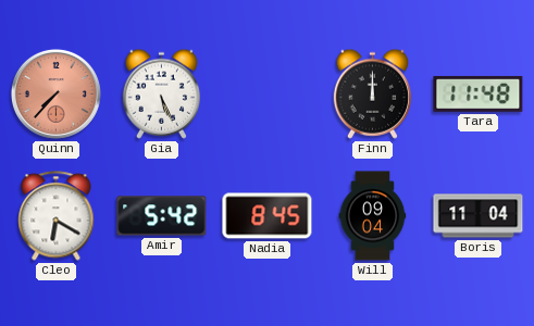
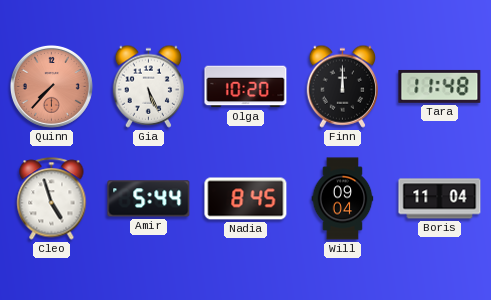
Olga: none -> 10:20
Cleo: 6:20 -> 4:57
Amir: 5:42 -> 5:44
